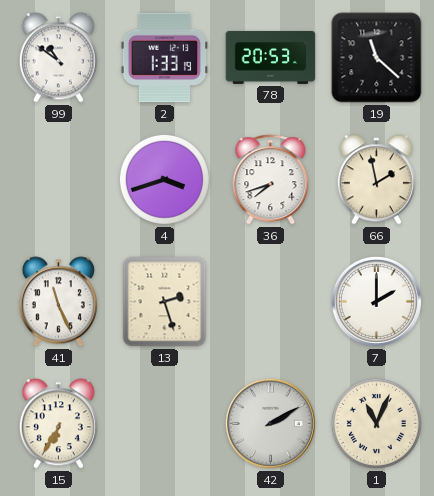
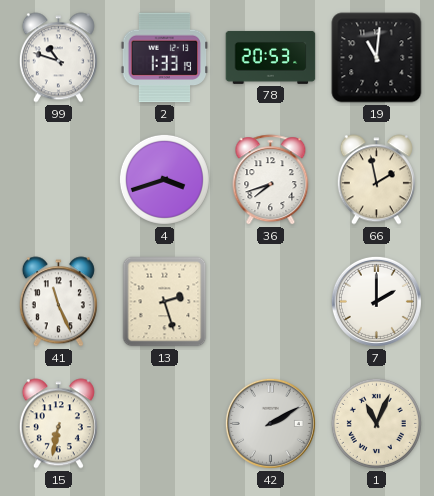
99: 10:51 -> 10:48
19: 11:22 -> 11:01
15: 6:35 -> 6:32
